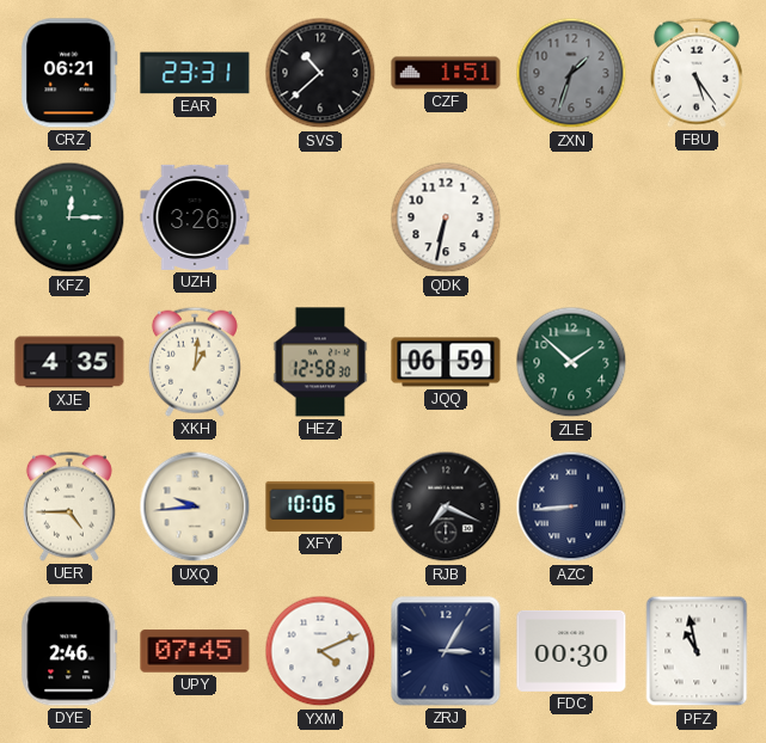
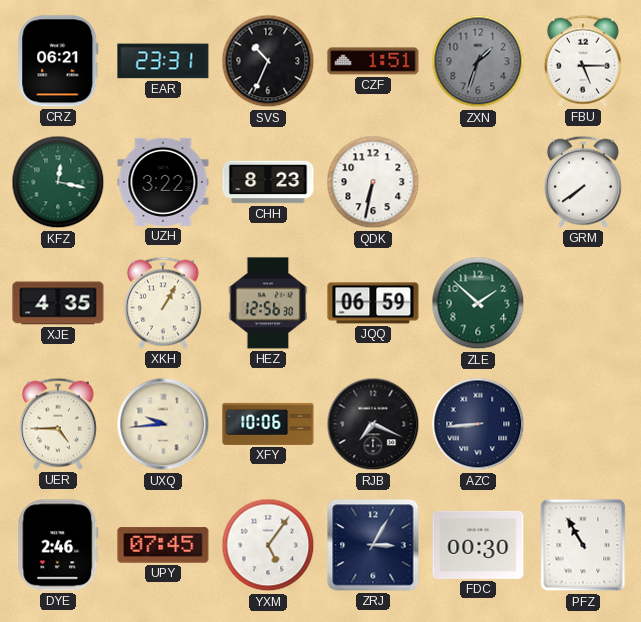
SVS: 10:38 -> 10:34
FBU: 5:24 -> 5:15
KFZ: 12:15 -> 12:17
UZH: 3:26 -> 3:22
CHH: none -> 8:23
GRM: none -> 7:39
XKH: 1:01 -> 1:05
HEZ: 12:58 -> 12:56
YXM: 4:11 -> 5:06
PFZ: 10:58 -> 10:55
